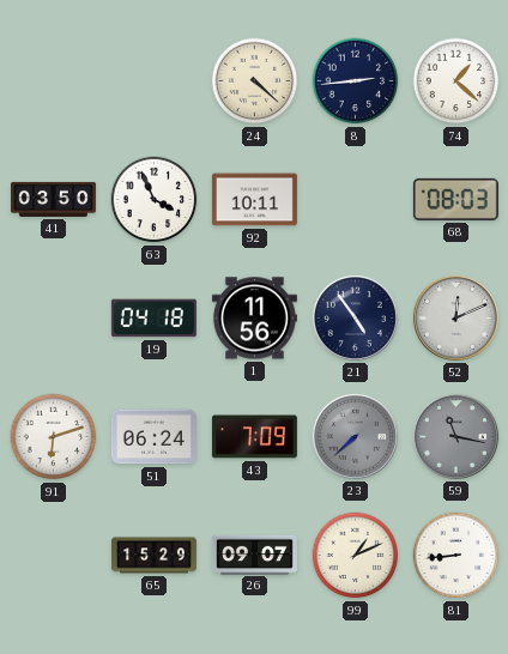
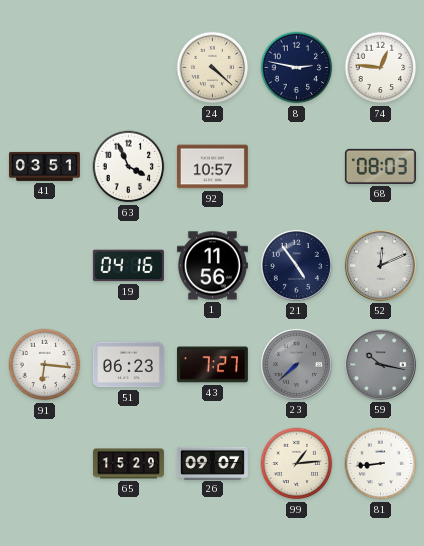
8: 2:44 -> 2:47
74: 1:22 -> 12:46
41: 03:50 -> 03:51
92: 10:11 -> 10:57
19: 04:18 -> 04:16
91: 6:12 -> 6:16
51: 06:24 -> 06:23
43: 7:09 -> 7:27
59: 11:17 -> 10:17
99: 1:11 -> 1:14
